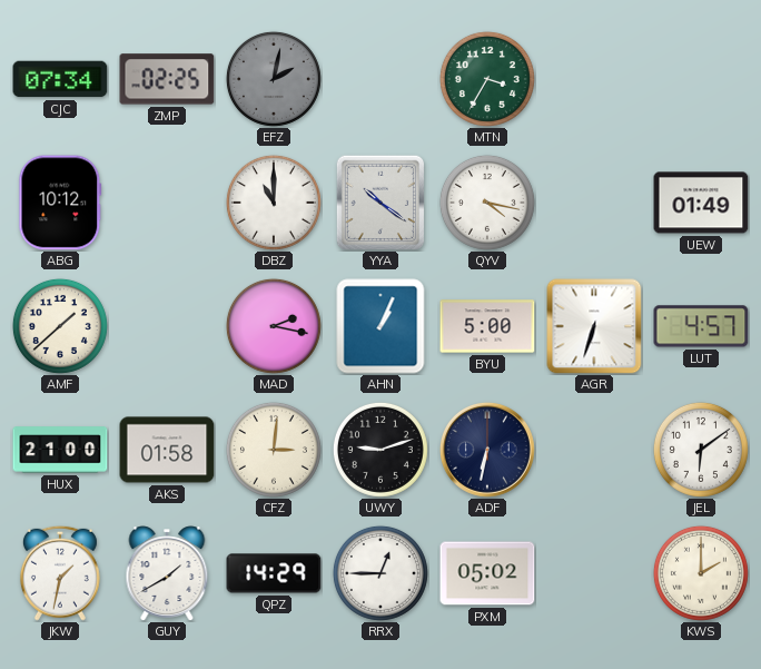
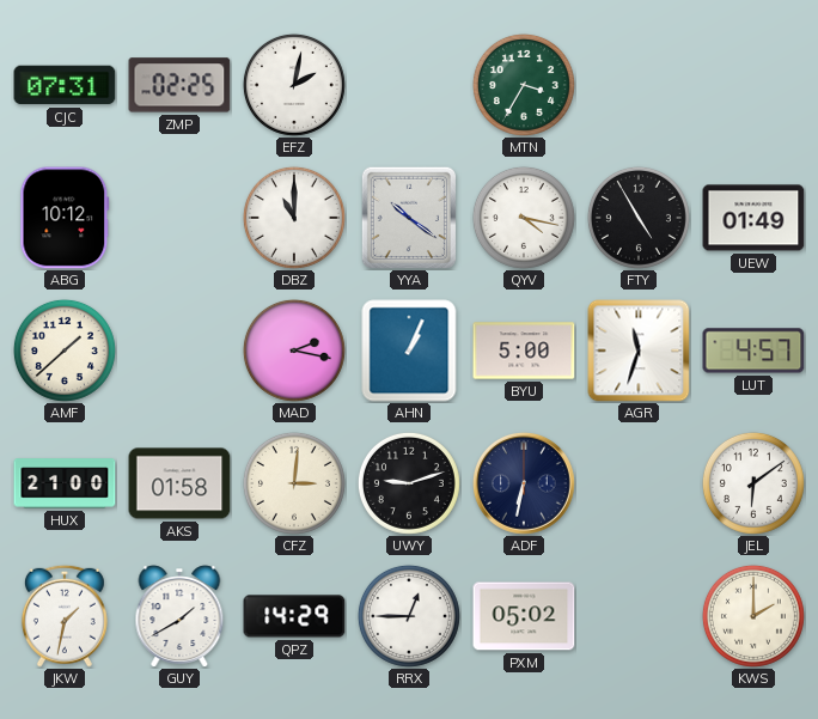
CJC: 07:34 -> 07:31
EFZ dial: grey -> white
FTY: none -> 4:55
AGR: 6:33 -> 11:33
